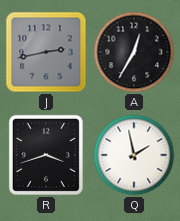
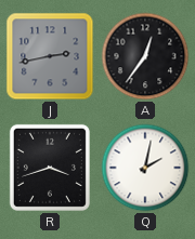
A: 12:35 -> 12:36
Q: 1:58 -> 2:02
